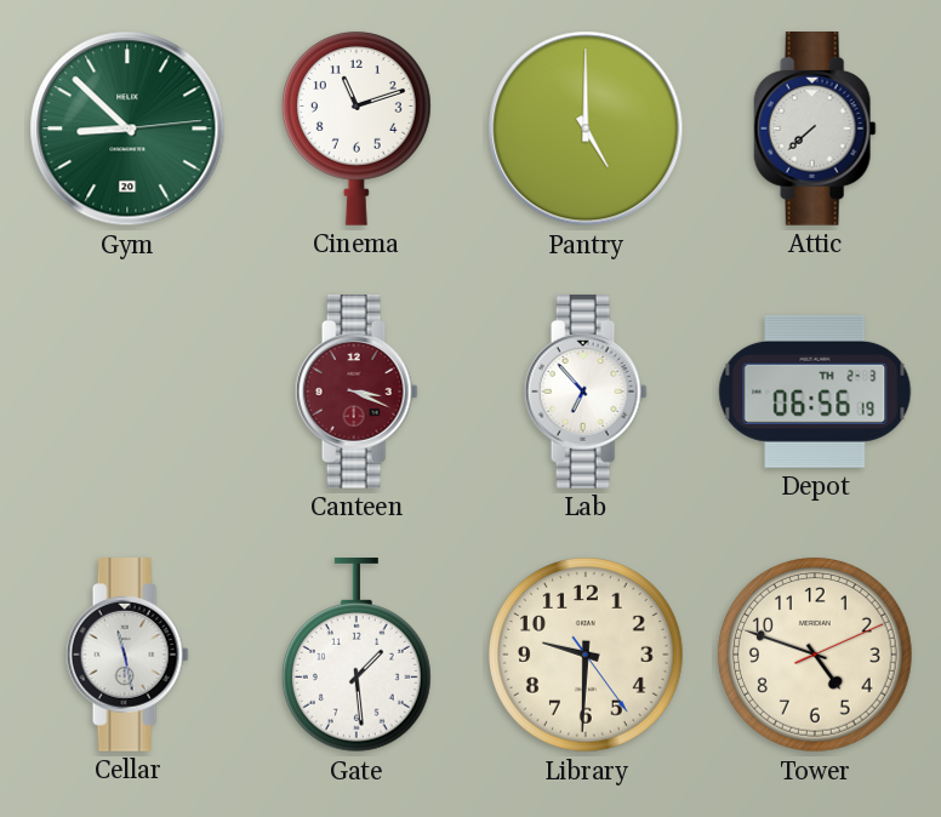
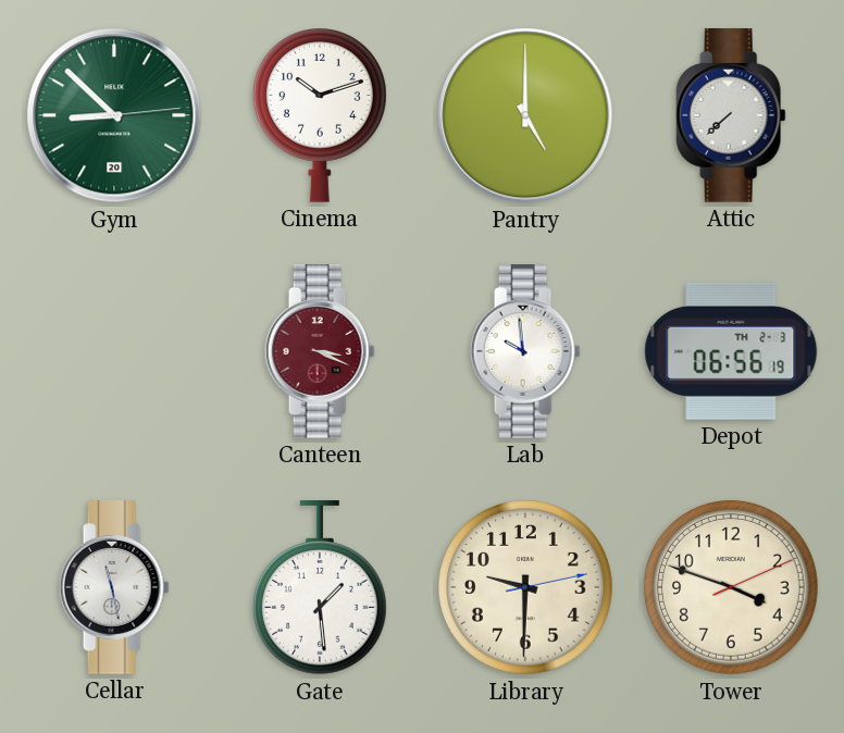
Cinema: 11:12 -> 10:12
Lab: 6:53 -> 9:59
Library: 9:30:24 -> 9:30:13
Tower: 4:48 -> 3:48
